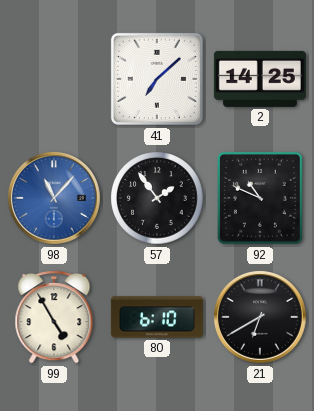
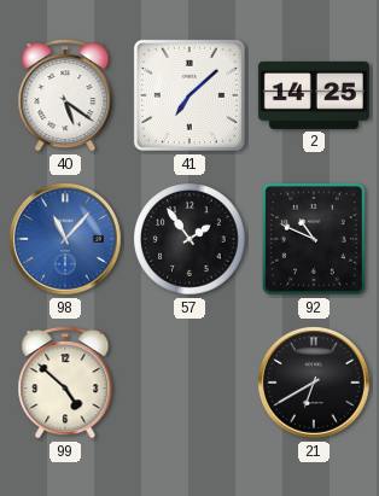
40: none -> 5:21
99: 4:55 -> 4:52
80: 6:10 -> none
